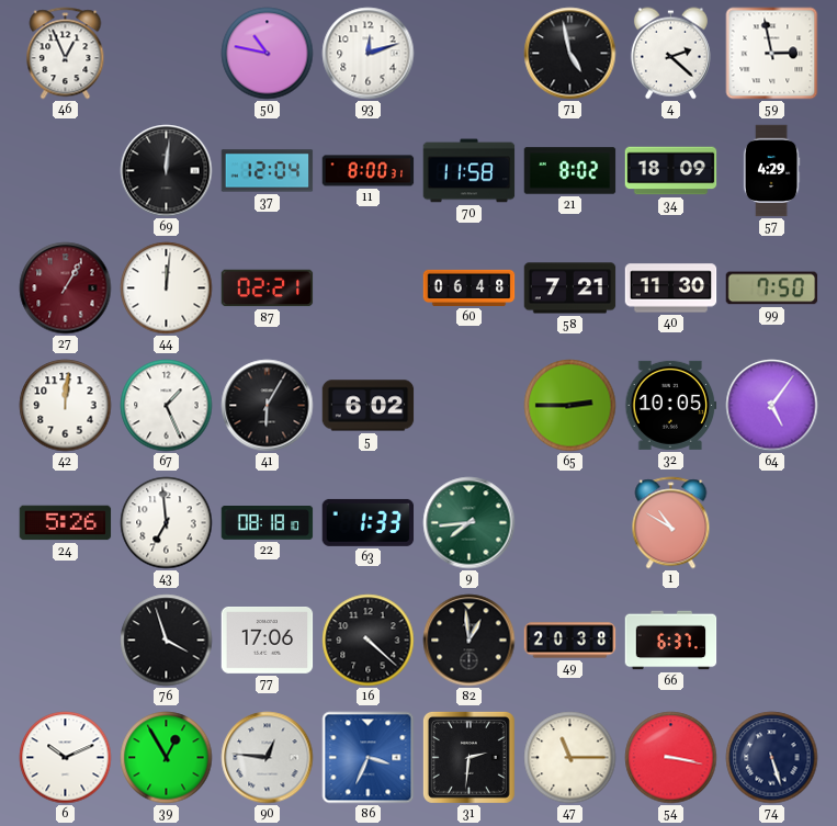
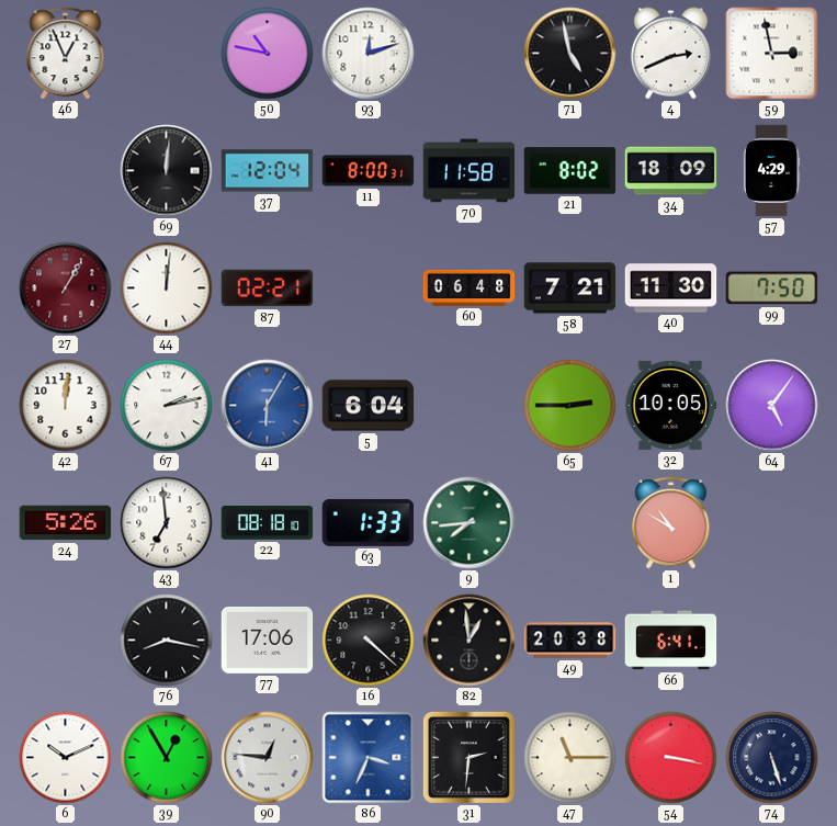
4: 2:22 -> 2:41
67: 1:26 -> 2:13
41 dial: black -> blue
5: 6:02 -> 6:04
76: 3:57 -> 8:17
66: 6:37 -> 6:41
